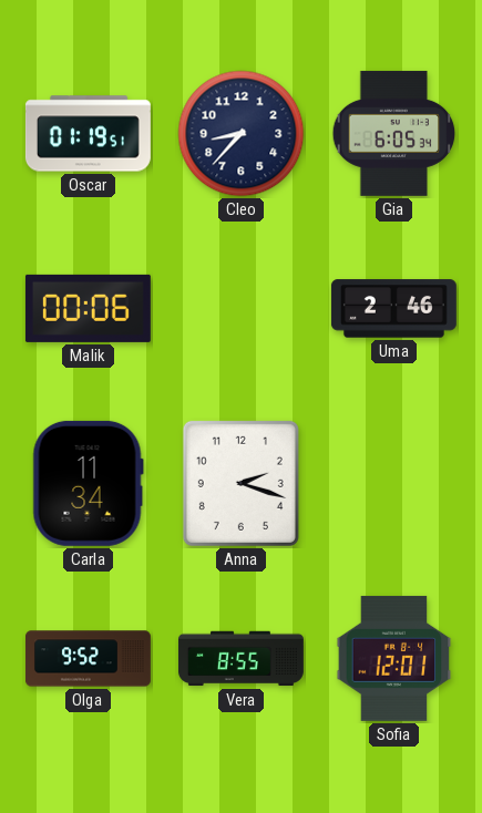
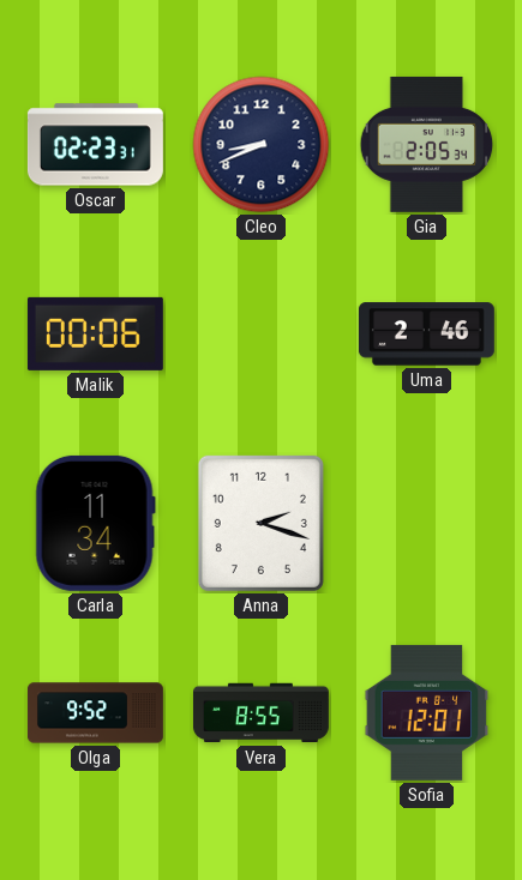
Oscar: 01:19 -> 02:23
Cleo: 8:37 -> 8:41
Gia: 6:05 -> 2:05
